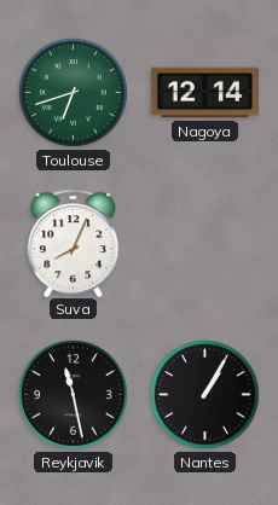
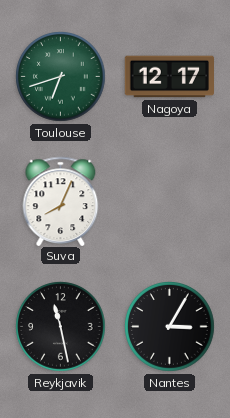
Nagoya: 12:14 -> 12:17
Nantes: 1:05 -> 3:05
